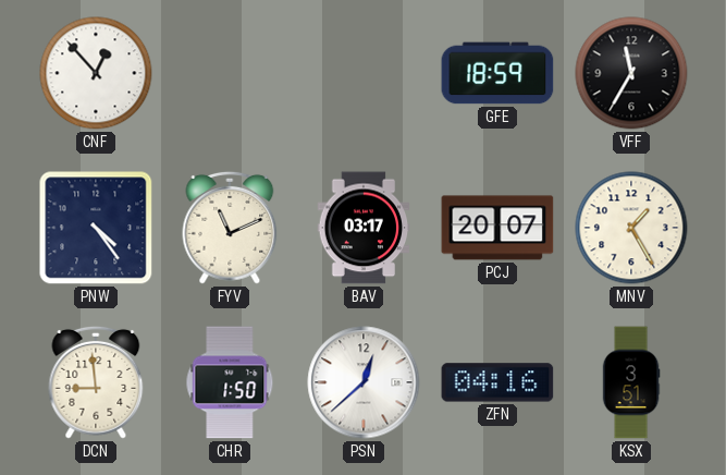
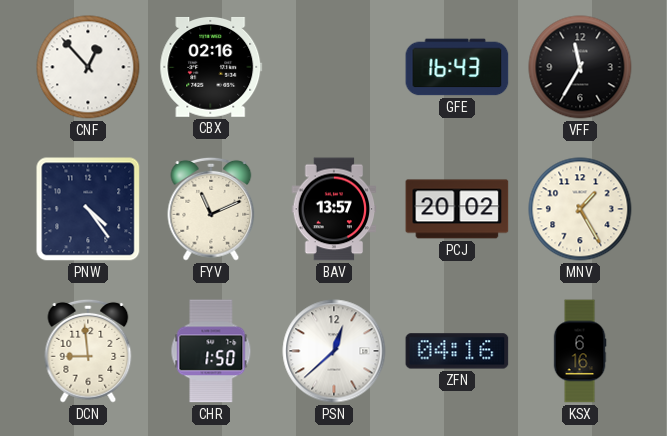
CBX: none -> 02:16
GFE: 18:59 -> 16:43
BAV: 03:17 -> 13:57
PCJ: 20:07 -> 20:02
KSX: 3:51 -> 6:16
